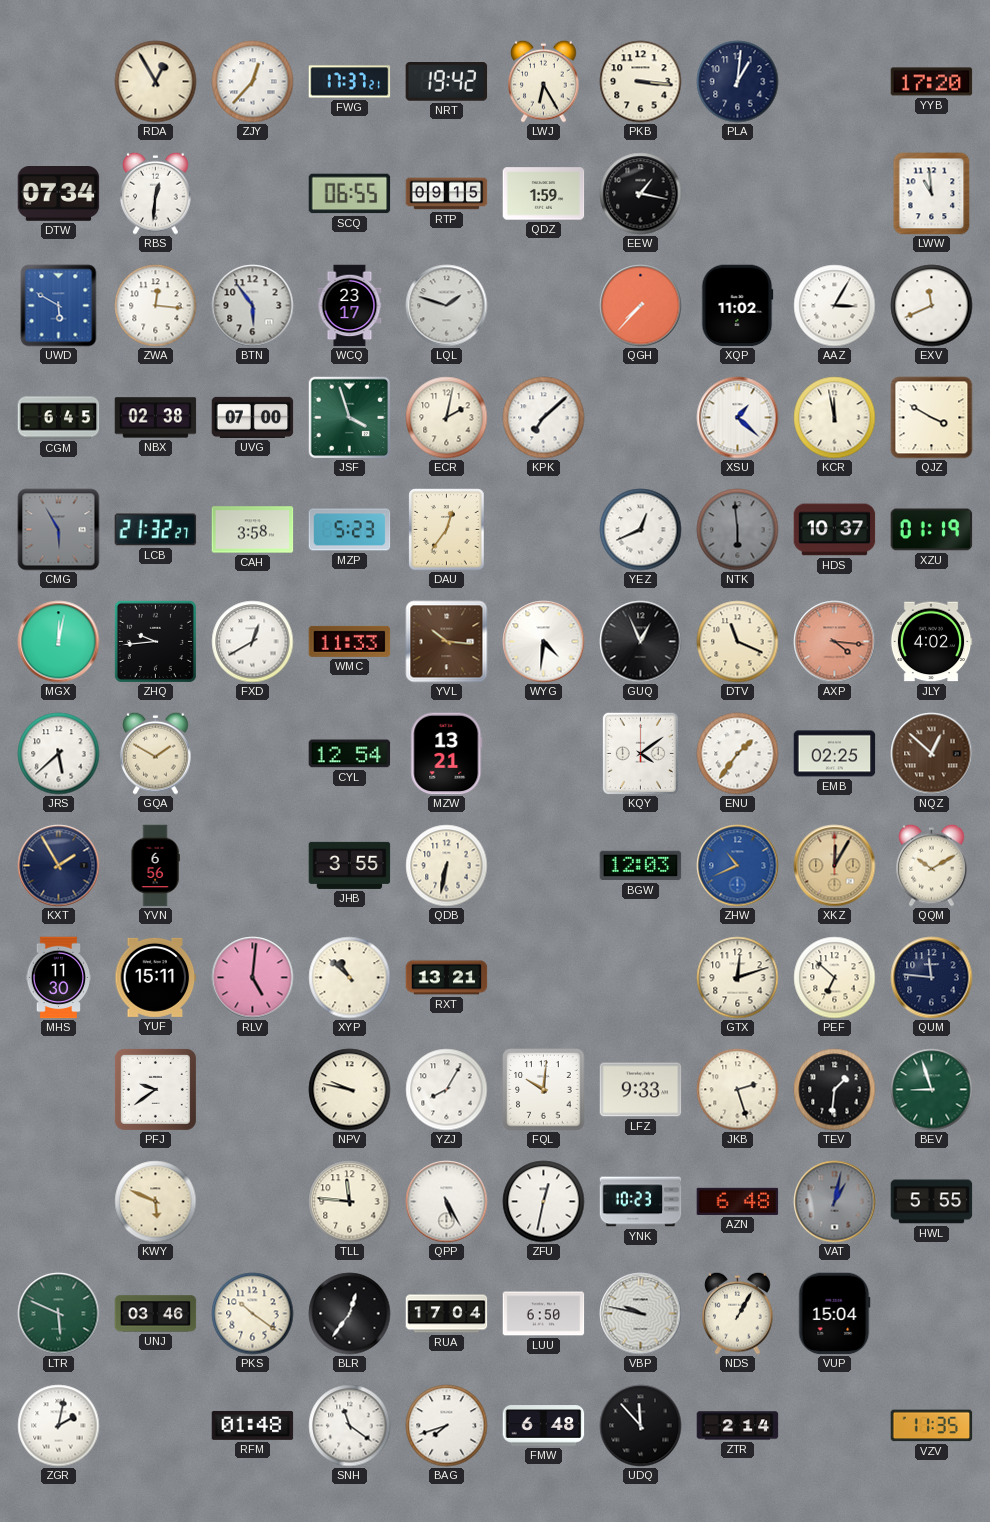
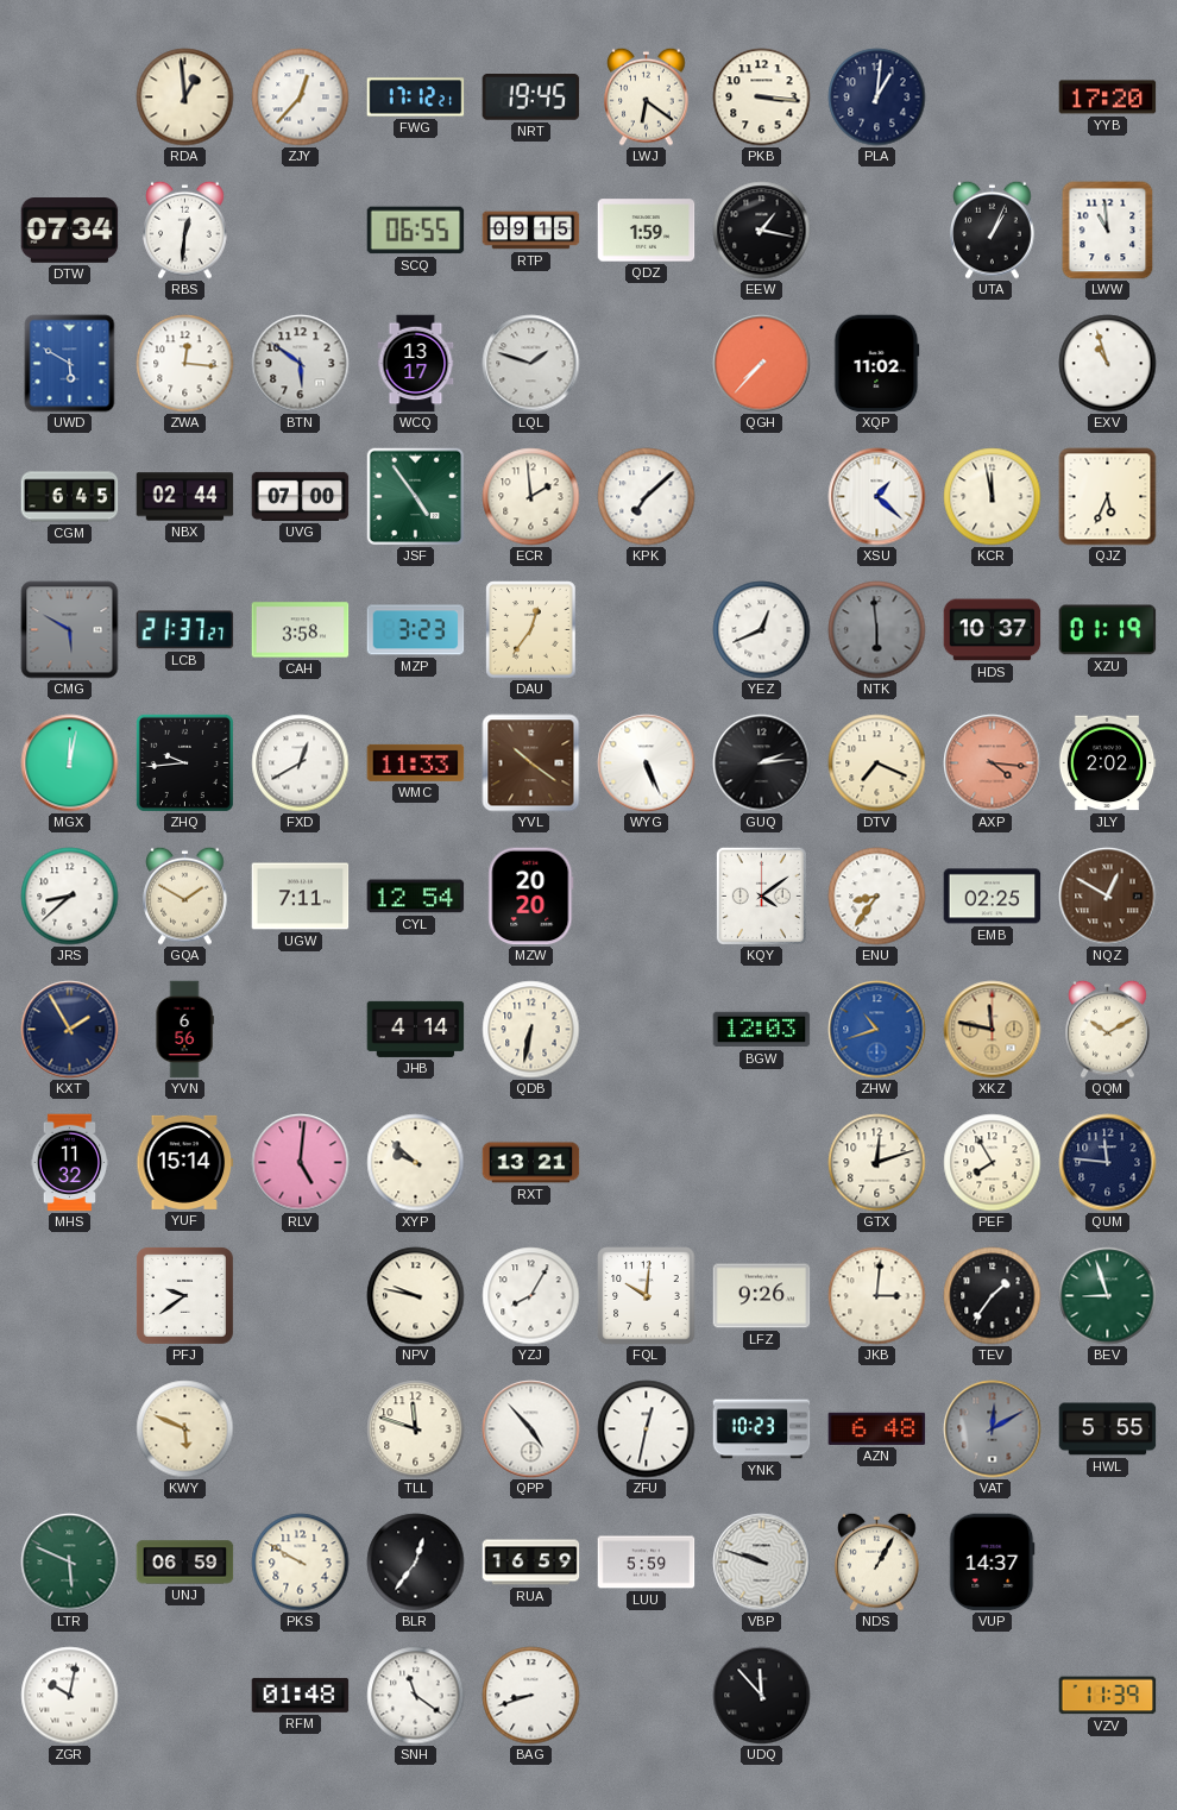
RDA: 12:55 -> 12:59
FWG: 17:37 -> 17:12
NRT: 19:42 -> 19:45
LWJ: 6:25 -> 6:21
UTA: none -> 1:04
BTN: 5:54 -> 5:51
WCQ: 23:17 -> 13:17
AAZ: 3:05 -> none
EXV: 11:41 -> 10:57
NBX: 02:38 -> 02:44
JSF: 3:57 -> 4:54
ECR: 2:02 -> 1:59
QJZ: 3:50 -> 5:34
CMG: 5:55 -> 5:50
LCB: 21:32 -> 21:37
MZP: 5:23 -> 3:23
YVL: 10:16 -> 10:21
WYG: 4:31 -> 5:26
GUQ: 12:56 -> 2:14
DTV: 11:19 -> 7:19
JLY: 4:02 -> 2:02
JRS: 5:38 -> 8:38
UGW: none -> 7:11
MZW: 13:21 -> 20:20
ENU: 1:36 -> 8:36
NQZ: 12:52 -> 12:50
JHB: 3:55 -> 4:14
ZHW: 10:41 -> 10:42
XKZ: 12:05 -> 11:47
MHS: 11:30 -> 11:32
YUF: 15:11 -> 15:14
XYP: 10:52 -> 9:52
PEF: 6:52 -> 7:55
LFZ: 9:33 -> 9:26
JKB: 2:27 -> 3:01
TEV: 1:31 -> 1:36
TLL: 11:46 -> 11:48
QPP: 5:25 -> 4:53
VAT: 1:02 -> 12:10
UNJ: 03:46 -> 06:59
PKS: 10:21 -> 9:50
RUA: 17:04 -> 16:59
LUU: 6:50 -> 5:59
VBP: 9:47 -> 9:48
VUP: 15:04 -> 14:37
ZGR: 2:02 -> 10:02
BAG: 7:42 -> 8:42
FMW: 6:48 -> none
ZTR: 2:14 -> none
VZV: 11:35 -> 11:39
